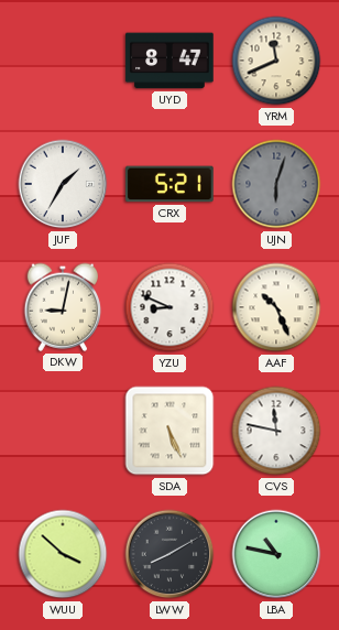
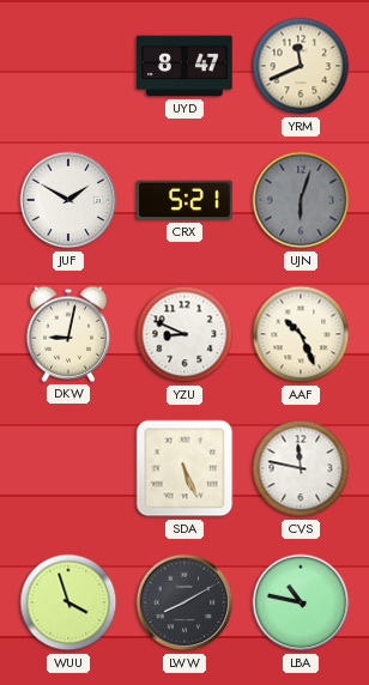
JUF: 1:35 -> 1:50
WUU: 3:52 -> 3:57
